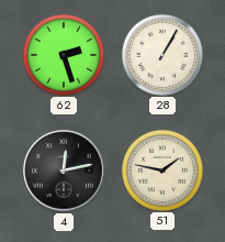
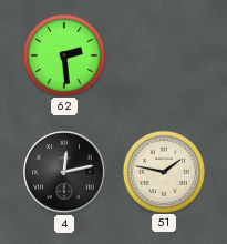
62: 2:27 -> 2:29
28: 1:05 -> none
